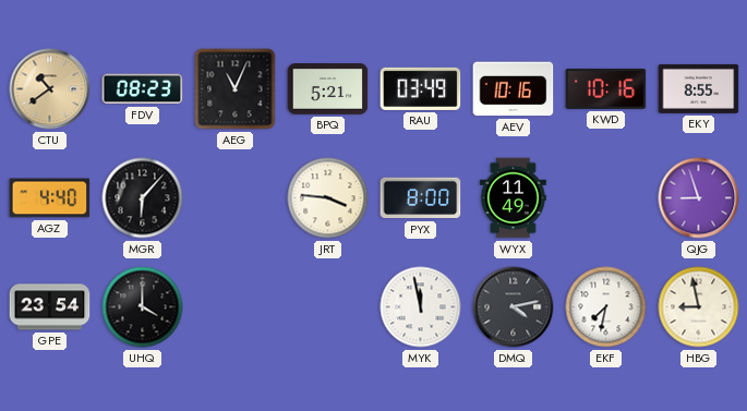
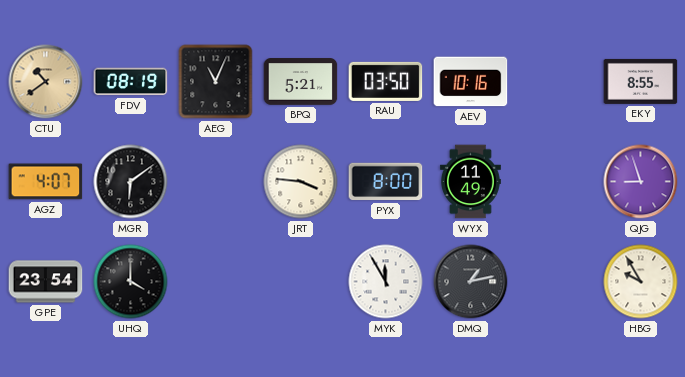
FDV: 08:23 -> 08:19
RAU: 03:49 -> 03:50
KWD: 10:16 -> none
AGZ: 4:40 -> 4:07
MGR: 6:07 -> 6:09
MYK: 11:58 -> 11:55
DMQ: 4:13 -> 1:13
EKF: 7:32 -> none
HBG: 8:58 -> 9:55
